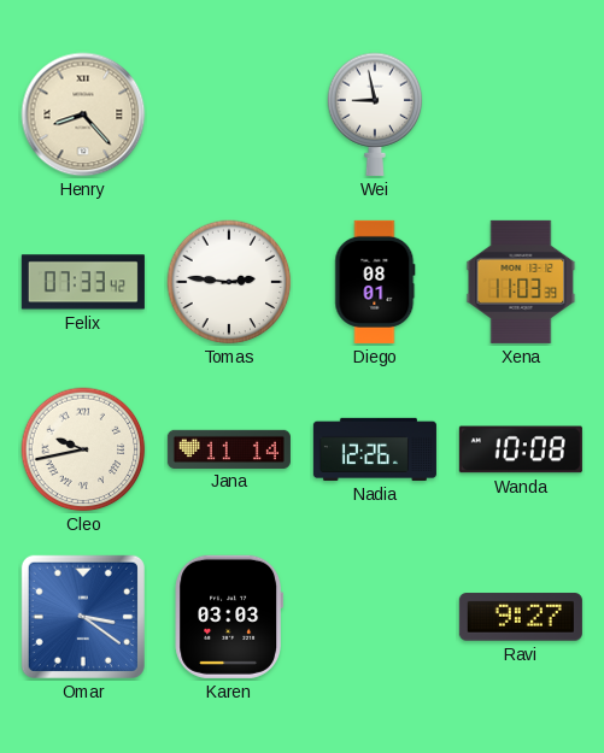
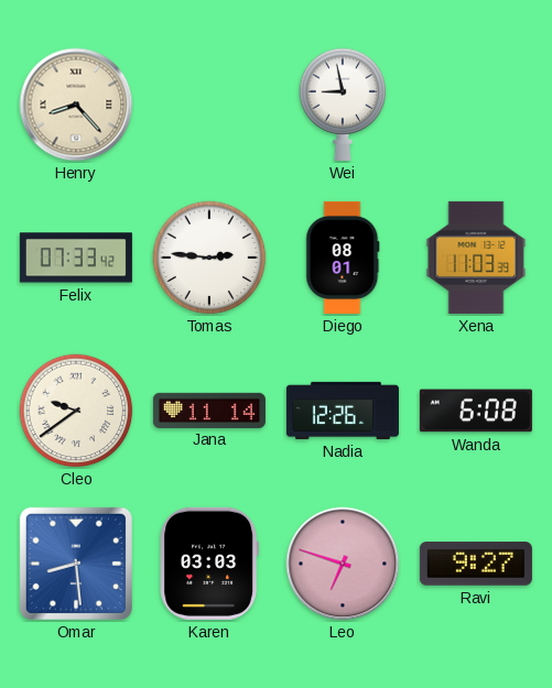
Cleo: 9:43 -> 9:39
Wanda: 10:08 -> 6:08
Omar: 3:21 -> 8:29
Leo: none -> 6:48
